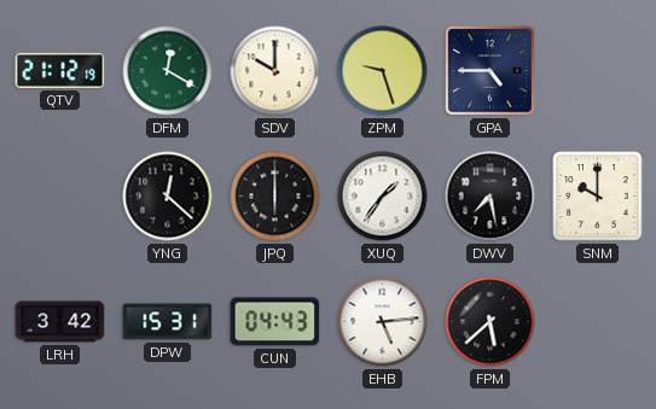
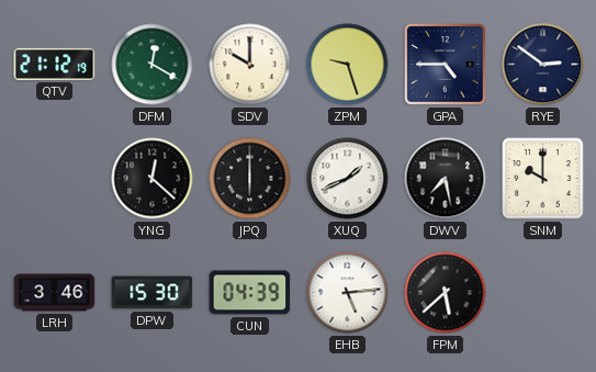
RYE: none -> 2:51
XUQ: 1:36 -> 1:41
LRH: 3:42 -> 3:46
DPW: 15:31 -> 15:30
CUN: 04:43 -> 04:39
